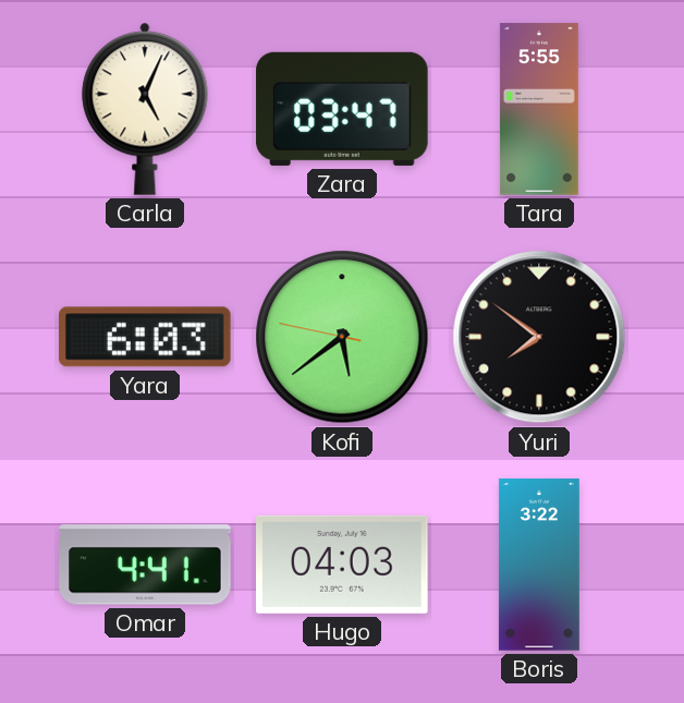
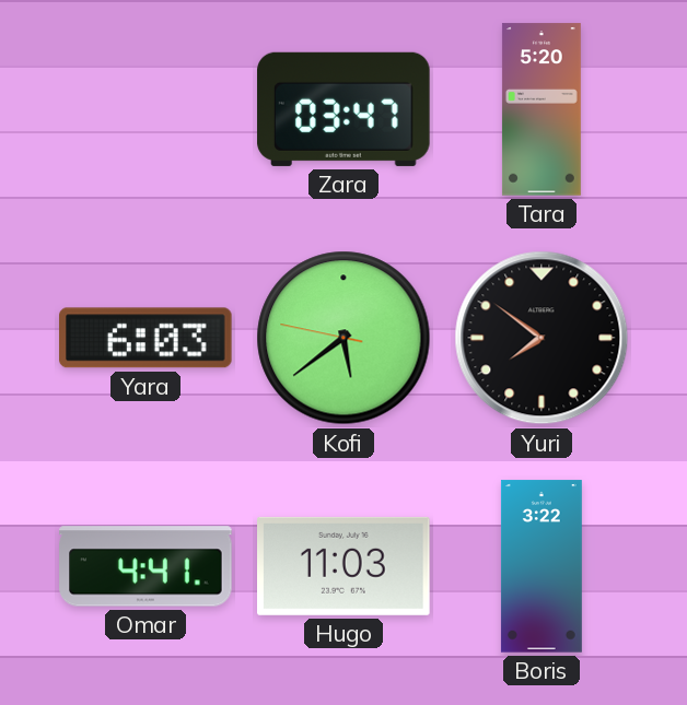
Carla: 5:04 -> none
Tara: 5:55 -> 5:20
Hugo: 04:03 -> 11:03
